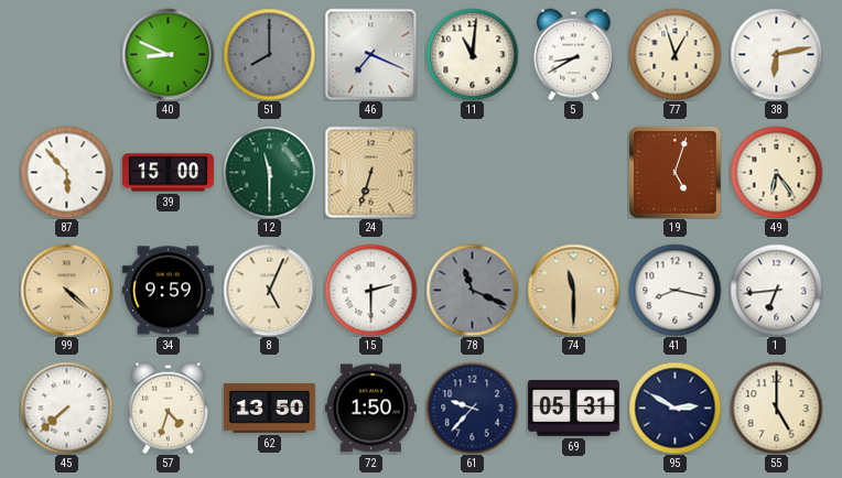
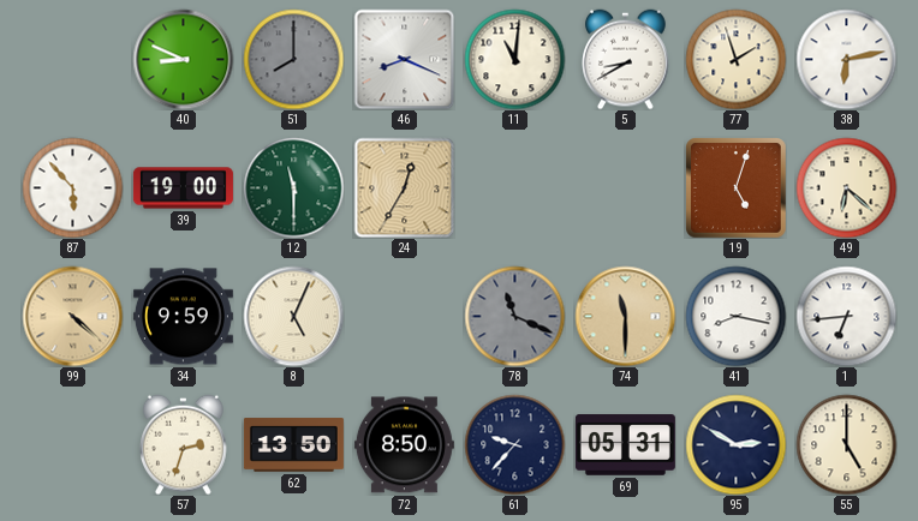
46: 7:19 -> 8:19
77: 12:57 -> 1:57
39: 15:00 -> 19:00
24: 6:33 -> 12:35
49: 6:24 -> 6:22
15: 2:30 -> none
45: 7:38 -> none
57: 4:33 -> 2:33
72: 1:50 -> 8:50
